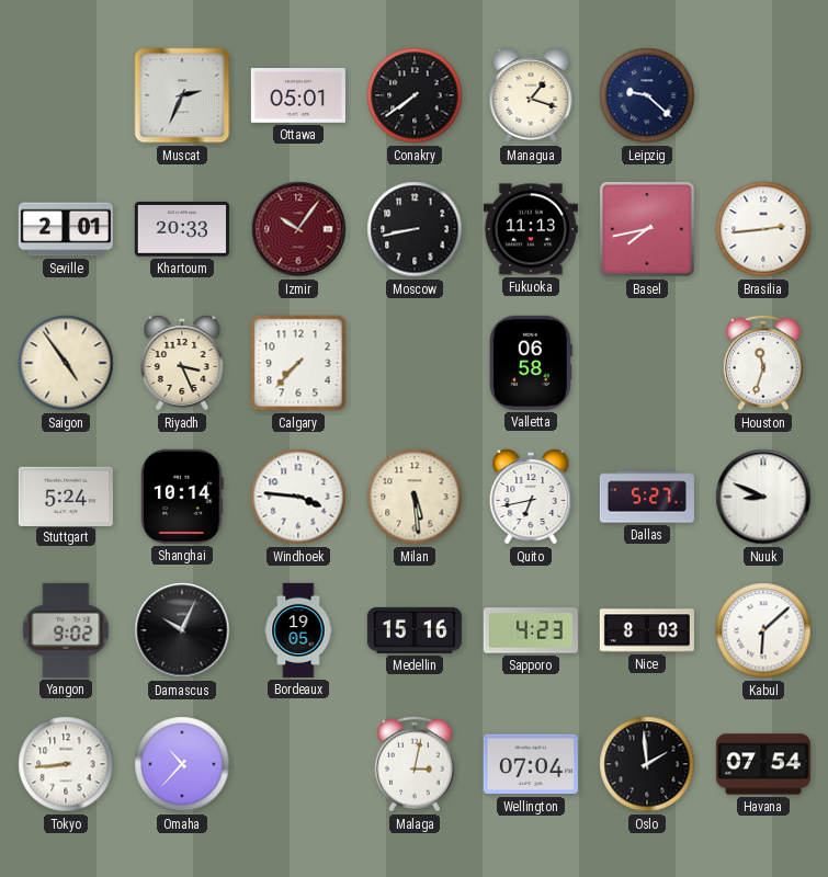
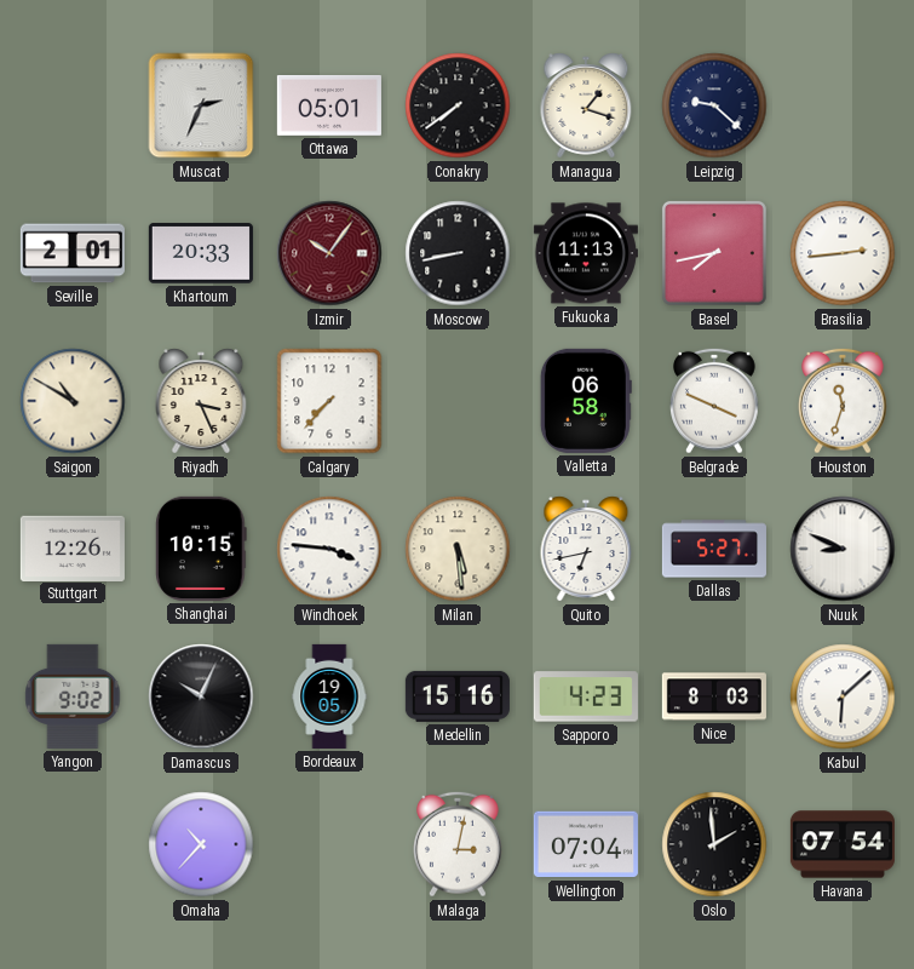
Saigon: 4:54 -> 10:50
Belgrade: none -> 3:49
Stuttgart: 5:24 -> 12:26
Shanghai: 10:14 -> 10:15
Tokyo: 8:44 -> none
